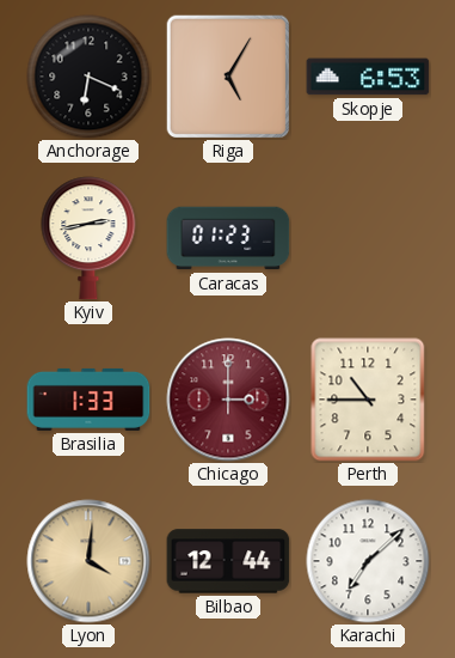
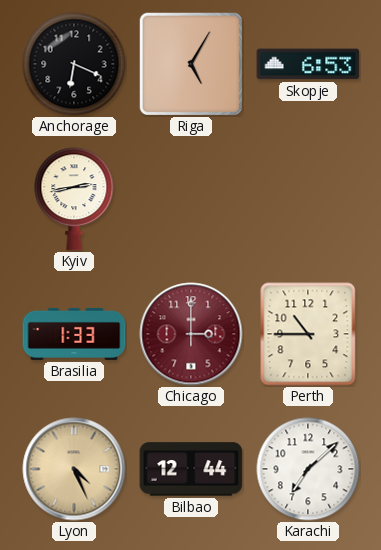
Caracas: 01:23 -> none
Lyon: 4:01 -> 4:26
